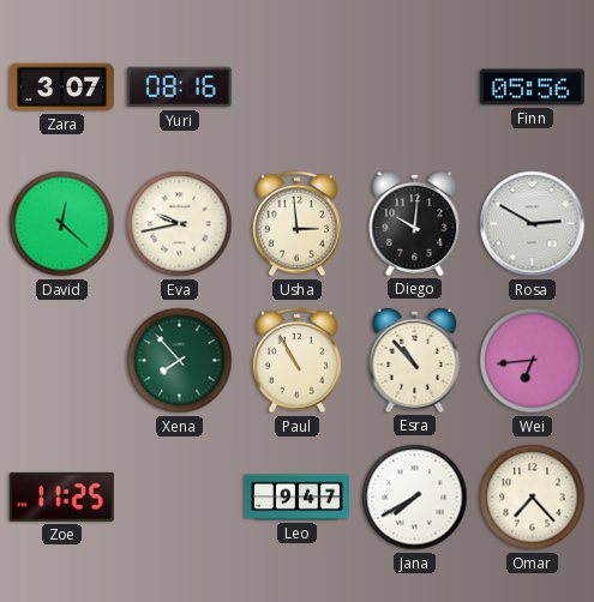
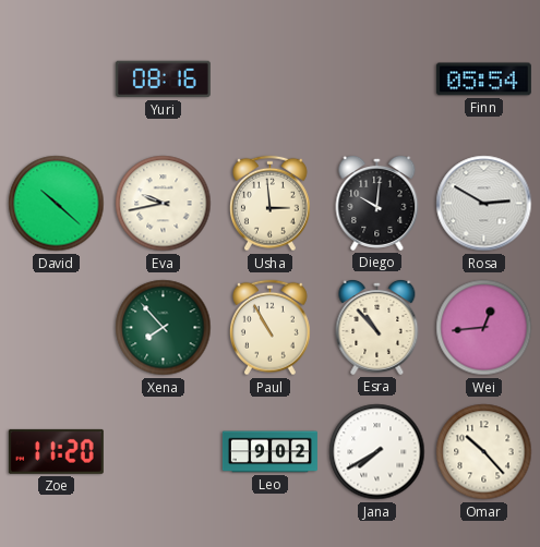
Zara: 3:07 -> none
Finn: 05:56 -> 05:54
David: 12:22 -> 10:22
Wei: 6:44 -> 12:44
Zoe: 11:25 -> 11:20
Leo: 9:47 -> 9:02
Omar: 7:23 -> 10:23
